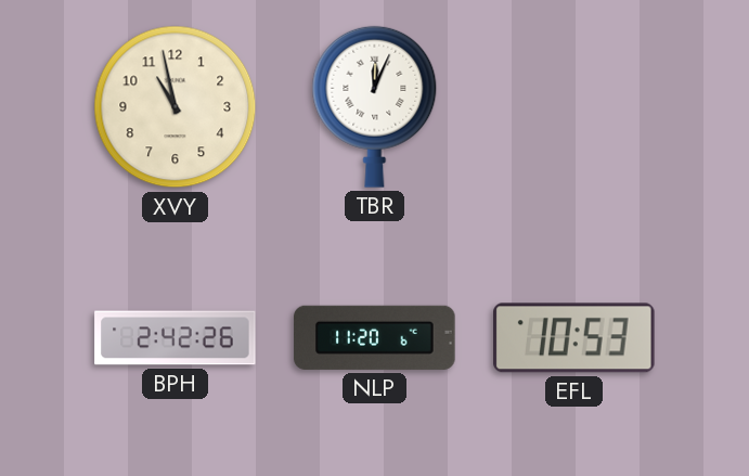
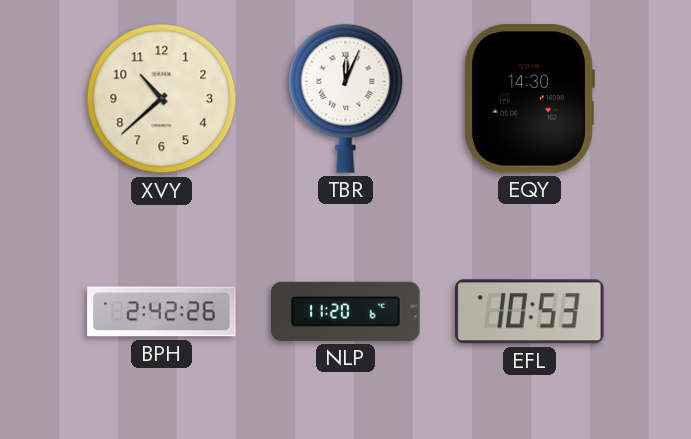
XVY: 10:58 -> 10:38
EQY: none -> 14:30
